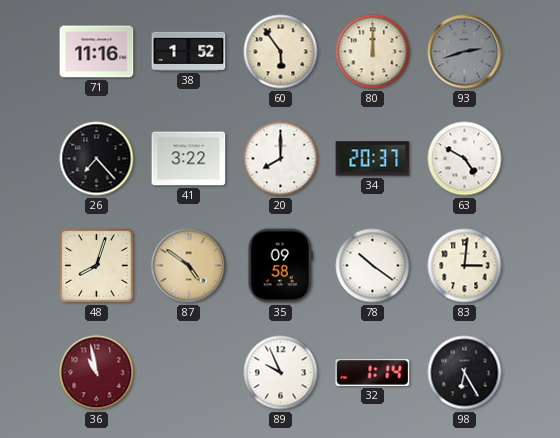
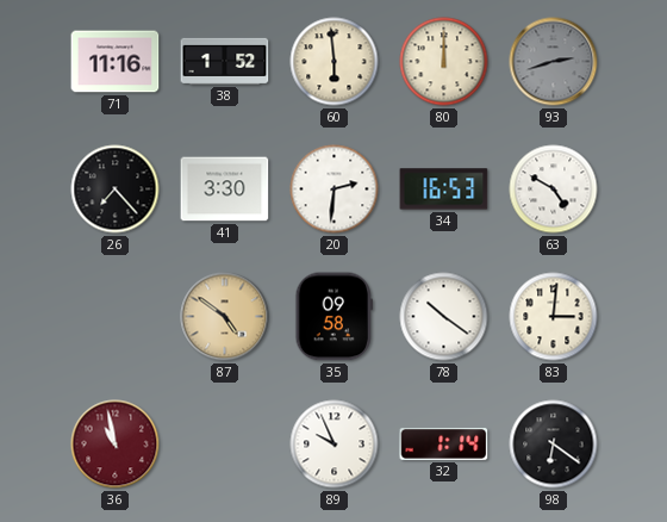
60: 5:54 -> 5:59
41: 3:22 -> 3:30
20: 8:00 -> 2:31
34: 20:37 -> 16:53
48: 8:03 -> none
98: 6:25 -> 6:21
